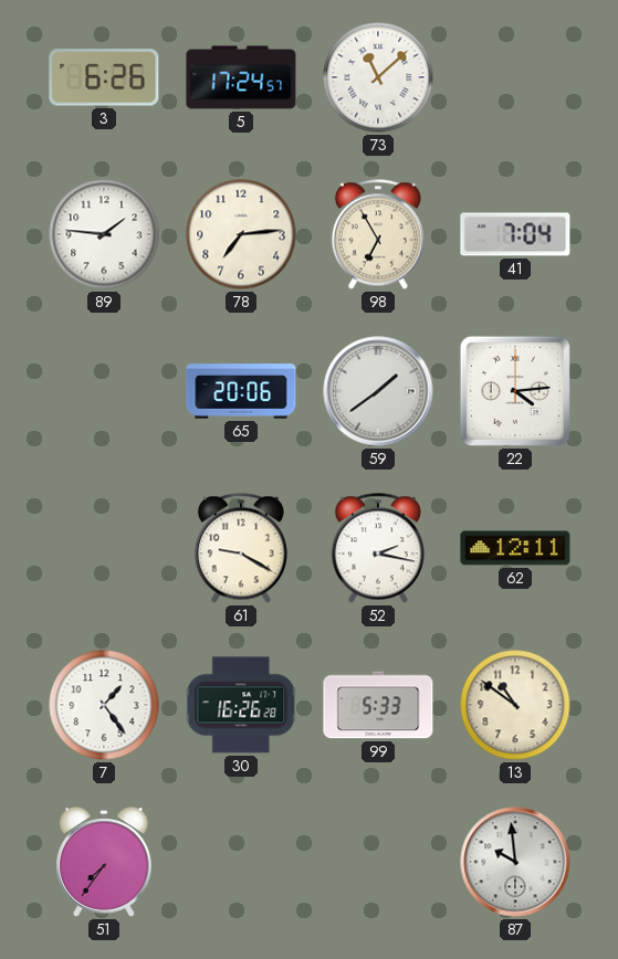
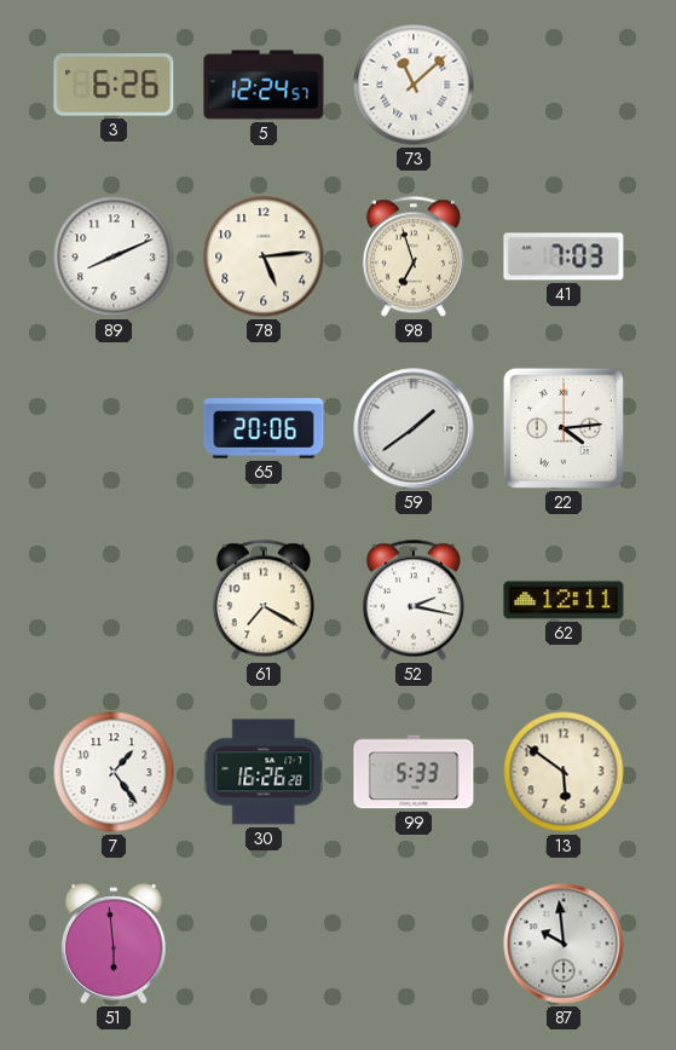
5: 17:24 -> 12:24
89: 1:46 -> 8:11
78: 7:14 -> 5:14
98: 6:55 -> 6:57
41: 7:04 -> 7:03
61: 9:20 -> 7:20
13: 10:51 -> 5:51
51: 7:36 -> 5:59
